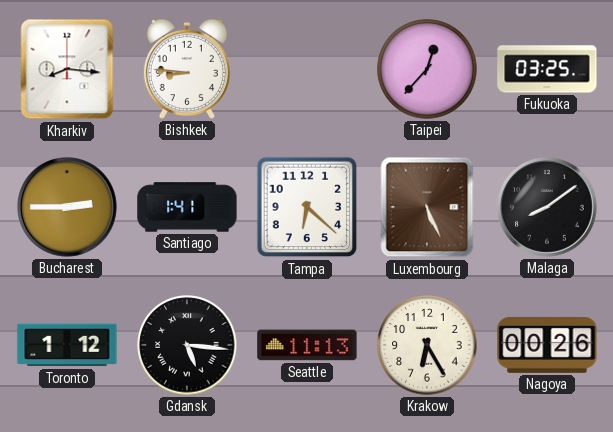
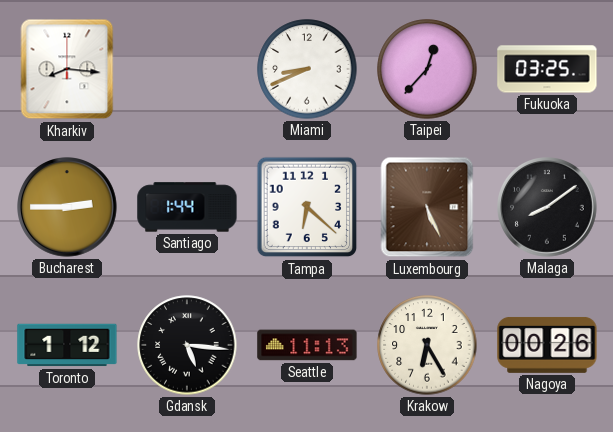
Bishkek: 8:46 -> none
Miami: none -> 8:41
Santiago: 1:41 -> 1:44
